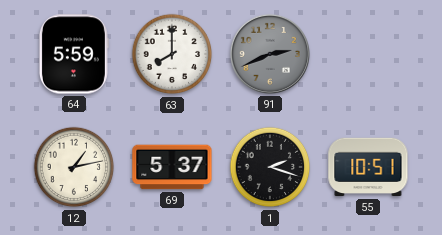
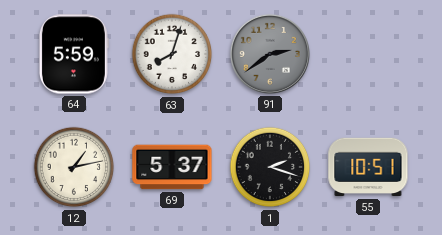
63: 8:00 -> 8:03
91: 2:41 -> 2:39
